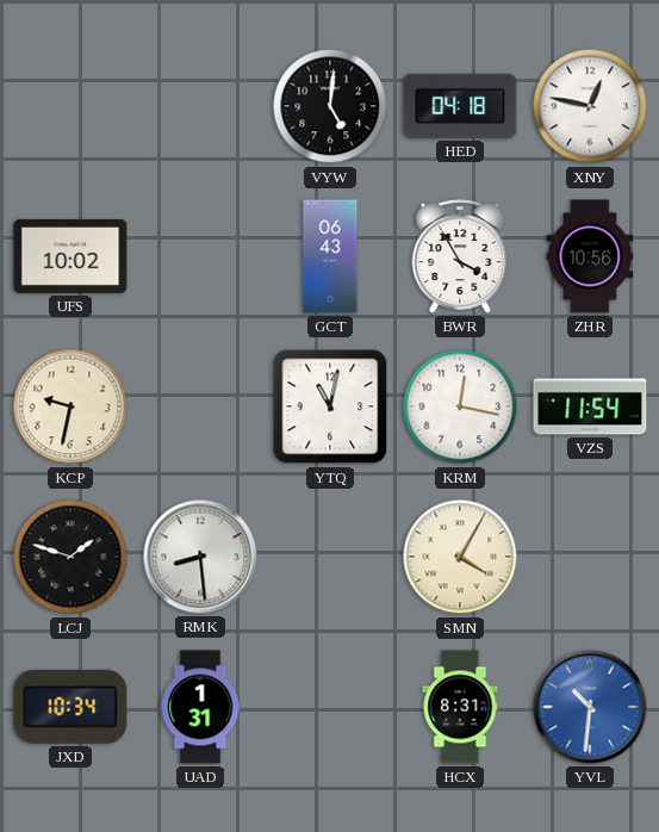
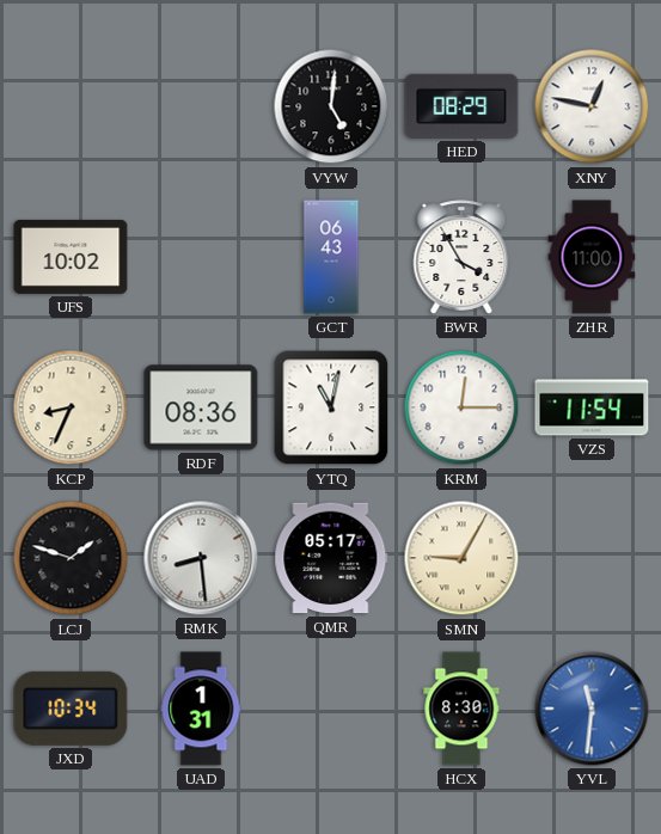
HED: 04:18 -> 08:29
ZHR: 10:56 -> 11:00
KCP: 9:32 -> 8:34
RDF: none -> 08:36
KRM: 12:17 -> 12:15
QMR: none -> 05:17
SMN: 4:05 -> 9:05
HCX: 8:31 -> 8:30
YVL: 10:31 -> 11:31
